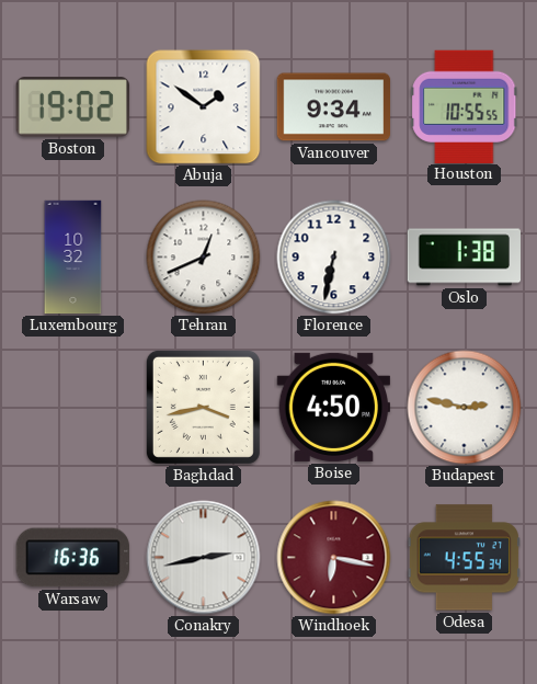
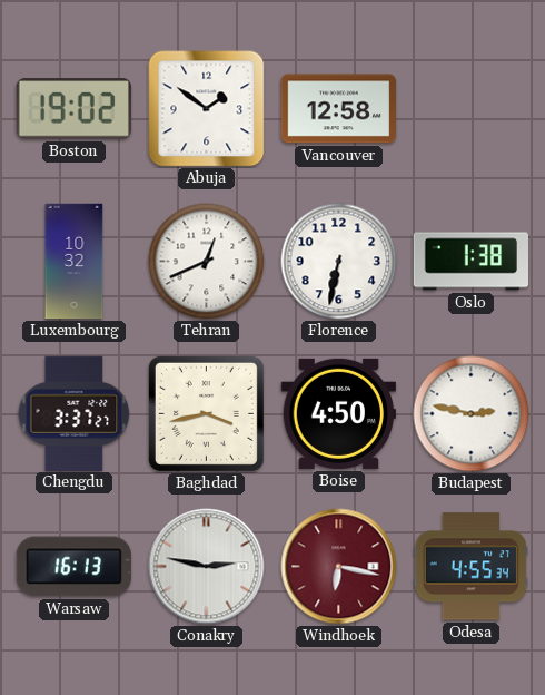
Vancouver: 9:34 -> 12:58
Houston: 10:55 -> none
Chengdu: none -> 3:37
Warsaw: 16:36 -> 16:13
Conakry: 2:43 -> 2:47
